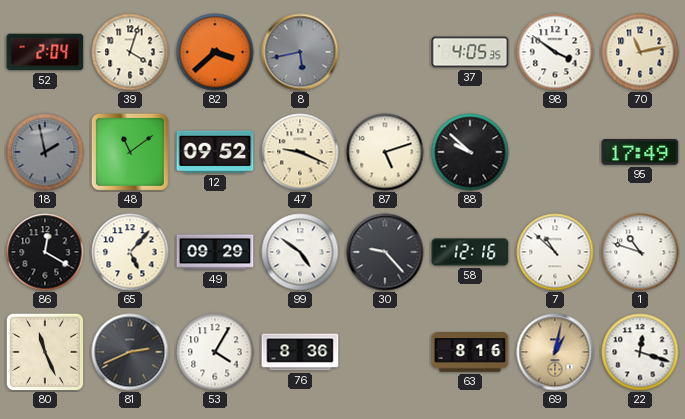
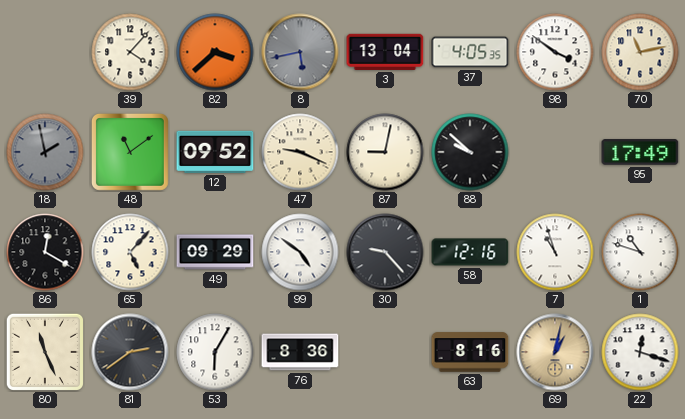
52: 2:04 -> none
39: 4:03 -> 4:07
3: none -> 13:04
87: 5:12 -> 9:02
7: 10:52 -> 10:57
81: 2:41 -> 2:39
53: 4:05 -> 6:05
